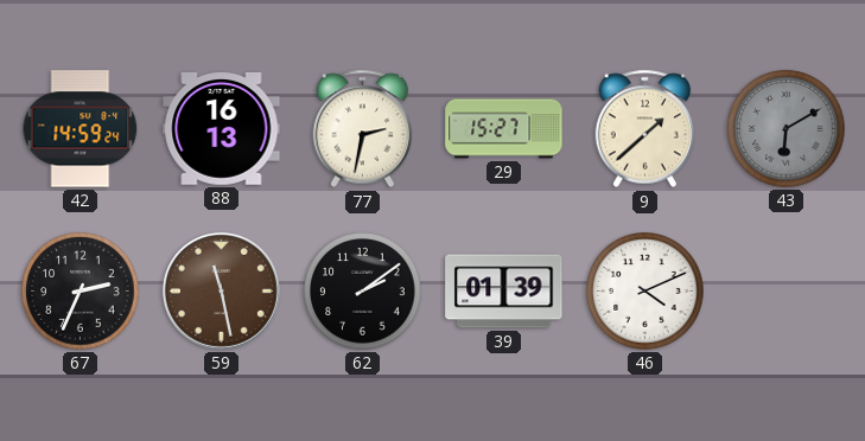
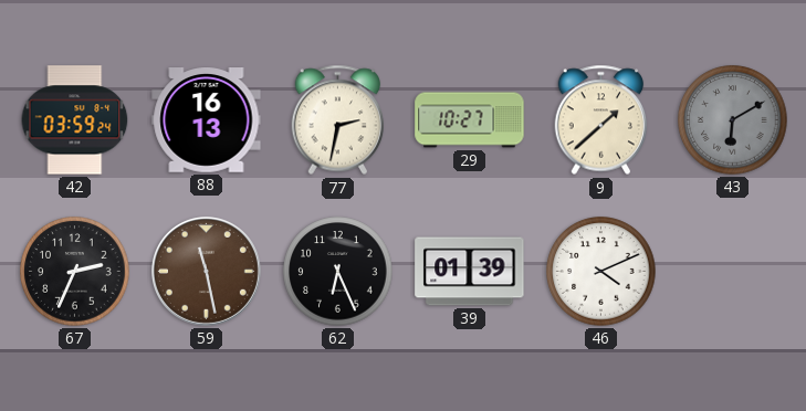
42: 14:59 -> 03:59
29: 15:27 -> 10:27
62: 2:09 -> 6:26
